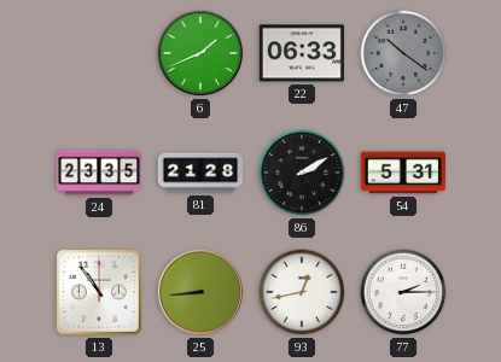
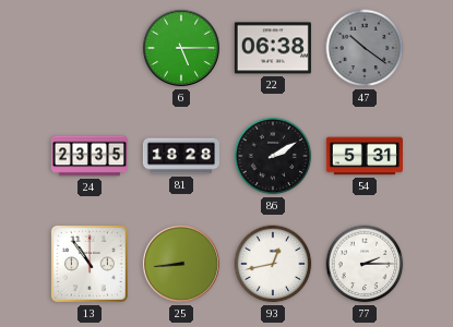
6: 1:41 -> 5:15
22: 06:33 -> 06:38
81: 21:28 -> 18:28
